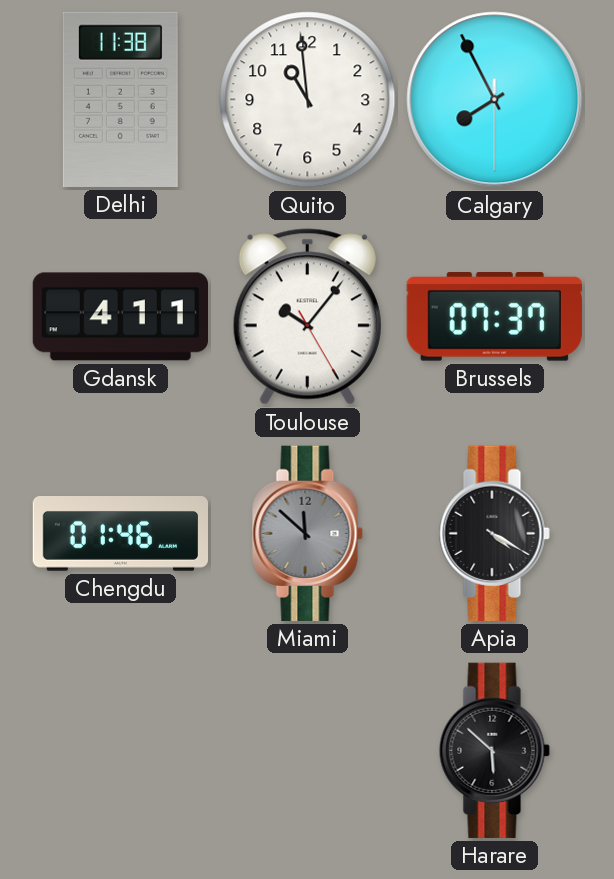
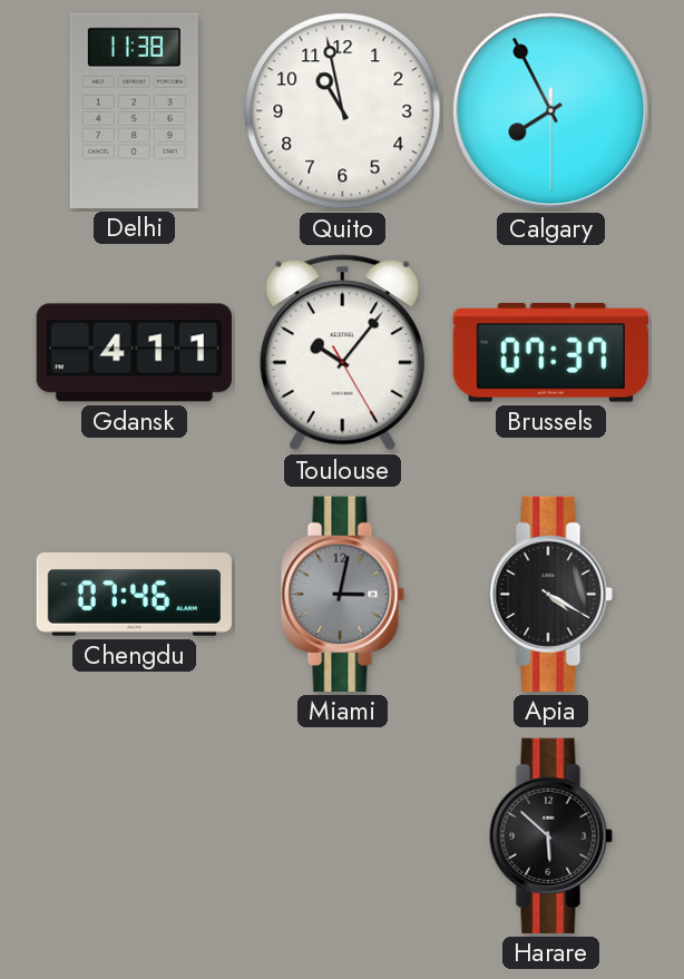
Quito: 10:59 -> 10:58
Chengdu: 01:46 -> 07:46
Miami: 11:52 -> 3:02
